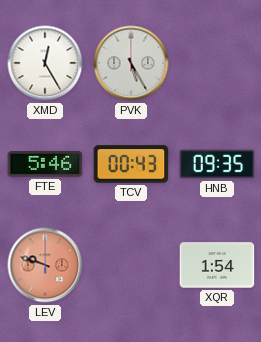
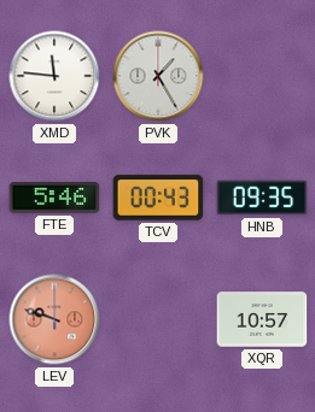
XMD: 12:25 -> 11:46
PVK: 5:25 -> 1:25
XQR: 1:54 -> 10:57
